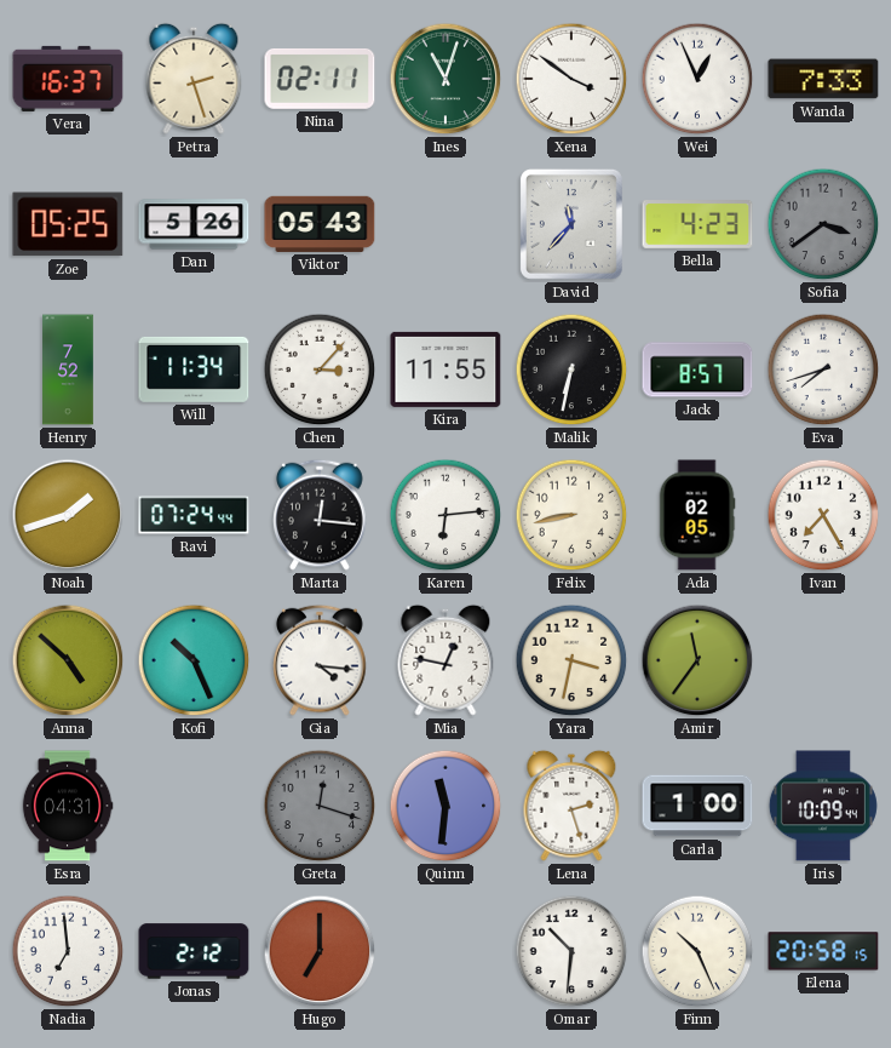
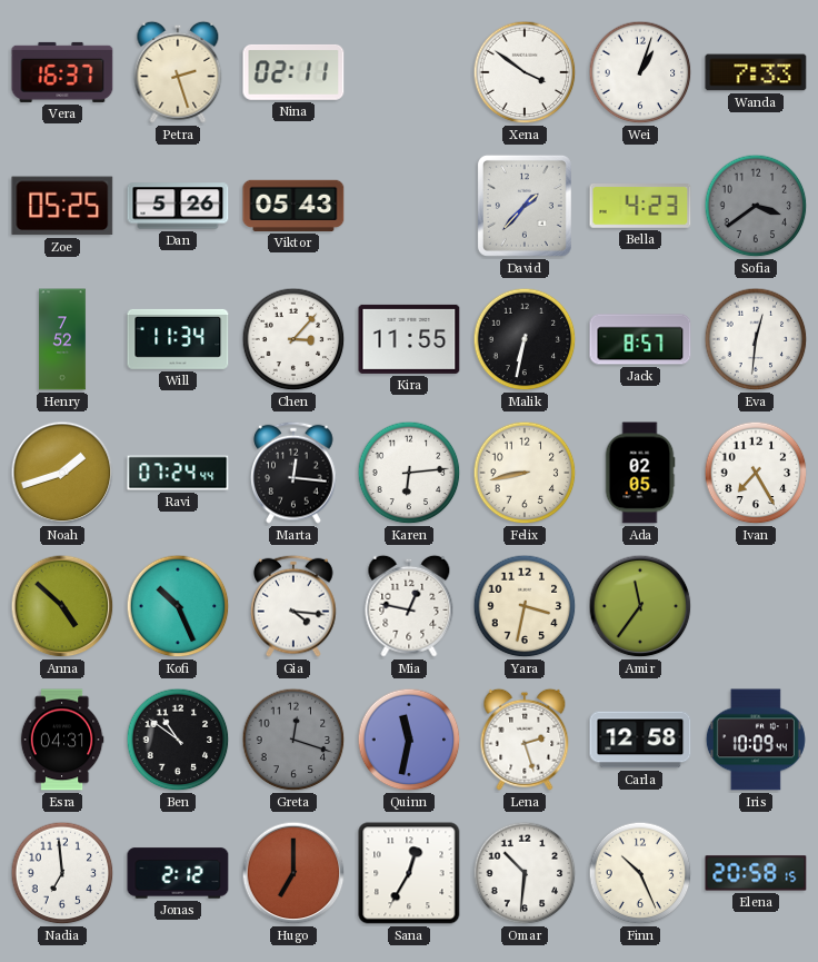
Ines: 11:03 -> none
Wei: 12:56 -> 1:03
David: 11:37 -> 1:37
Eva: 7:42 -> 12:31
Ben: none -> 10:51
Quinn: 11:31 -> 11:32
Carla: 1:00 -> 12:58
Sana: none -> 12:35
